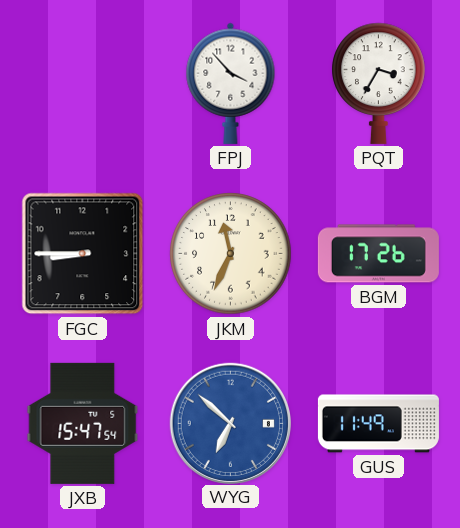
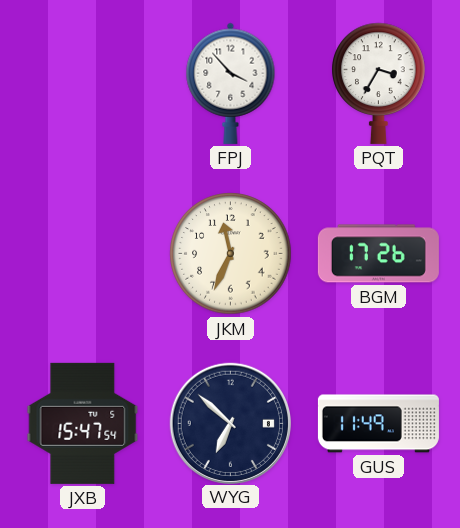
FGC: 8:45 -> none
WYG dial: blue -> navy
